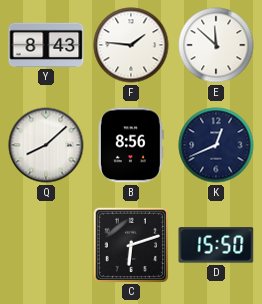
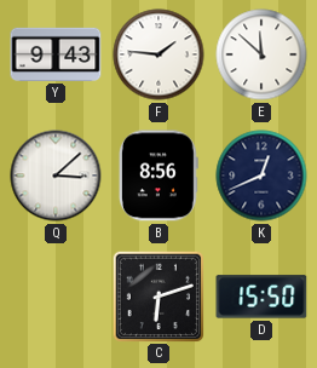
Y: 8:43 -> 9:43
Q: 8:08 -> 3:08
